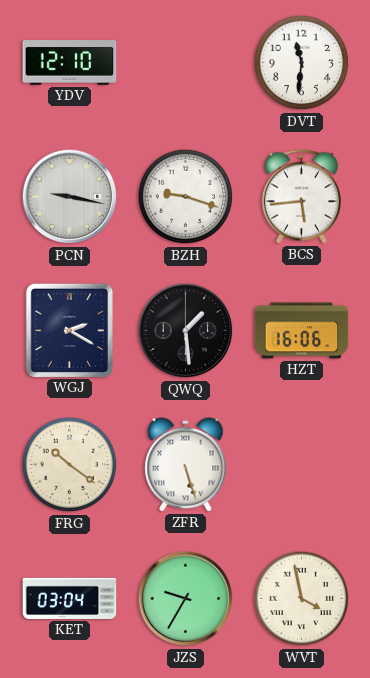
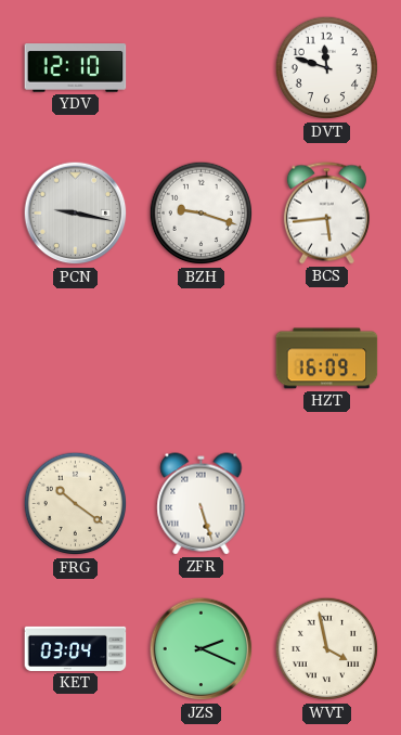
DVT: 11:31 -> 11:48
WGJ: 2:20 -> none
QWQ: 1:29 -> none
HZT: 16:06 -> 16:09
JZS: 9:35 -> 2:19
